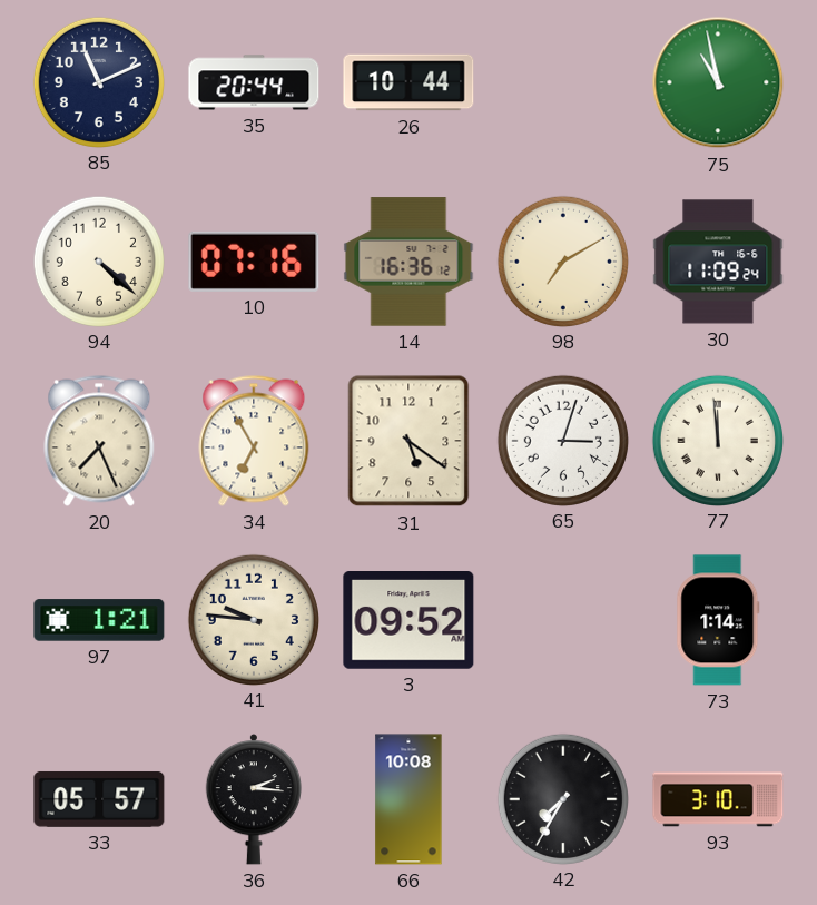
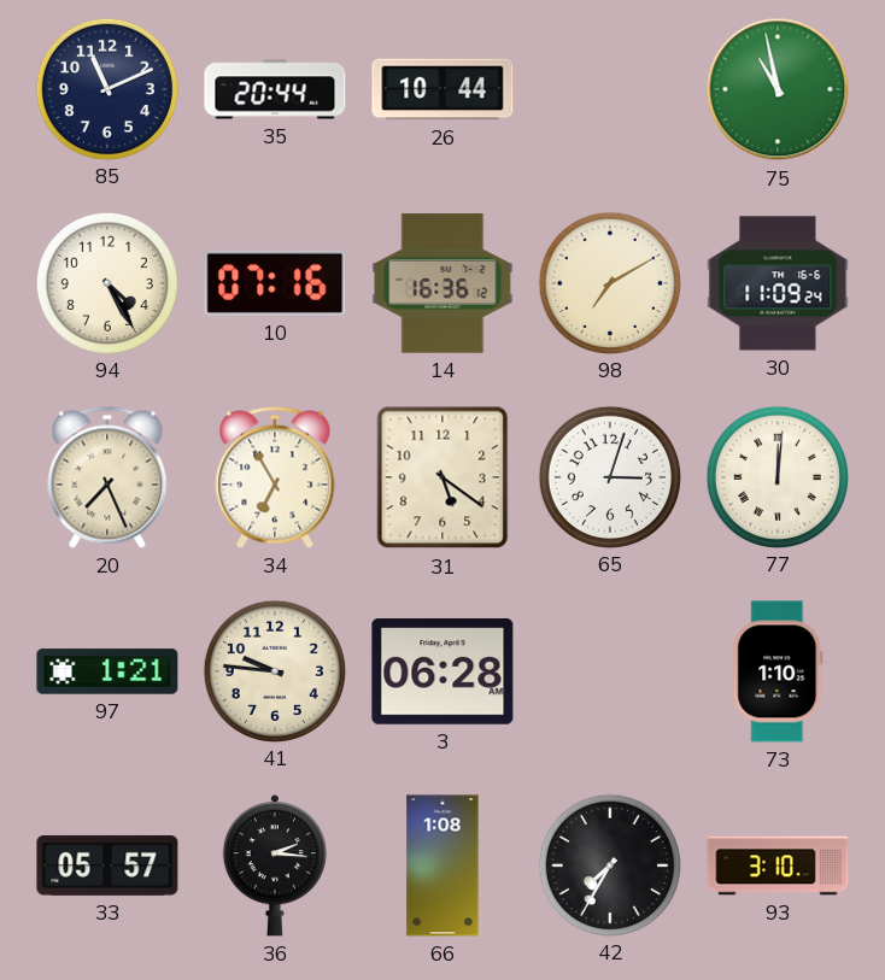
94: 4:22 -> 4:25
77: 11:59 -> 12:01
3: 09:52 -> 06:28
73: 1:14 -> 1:10
66: 10:08 -> 1:08
